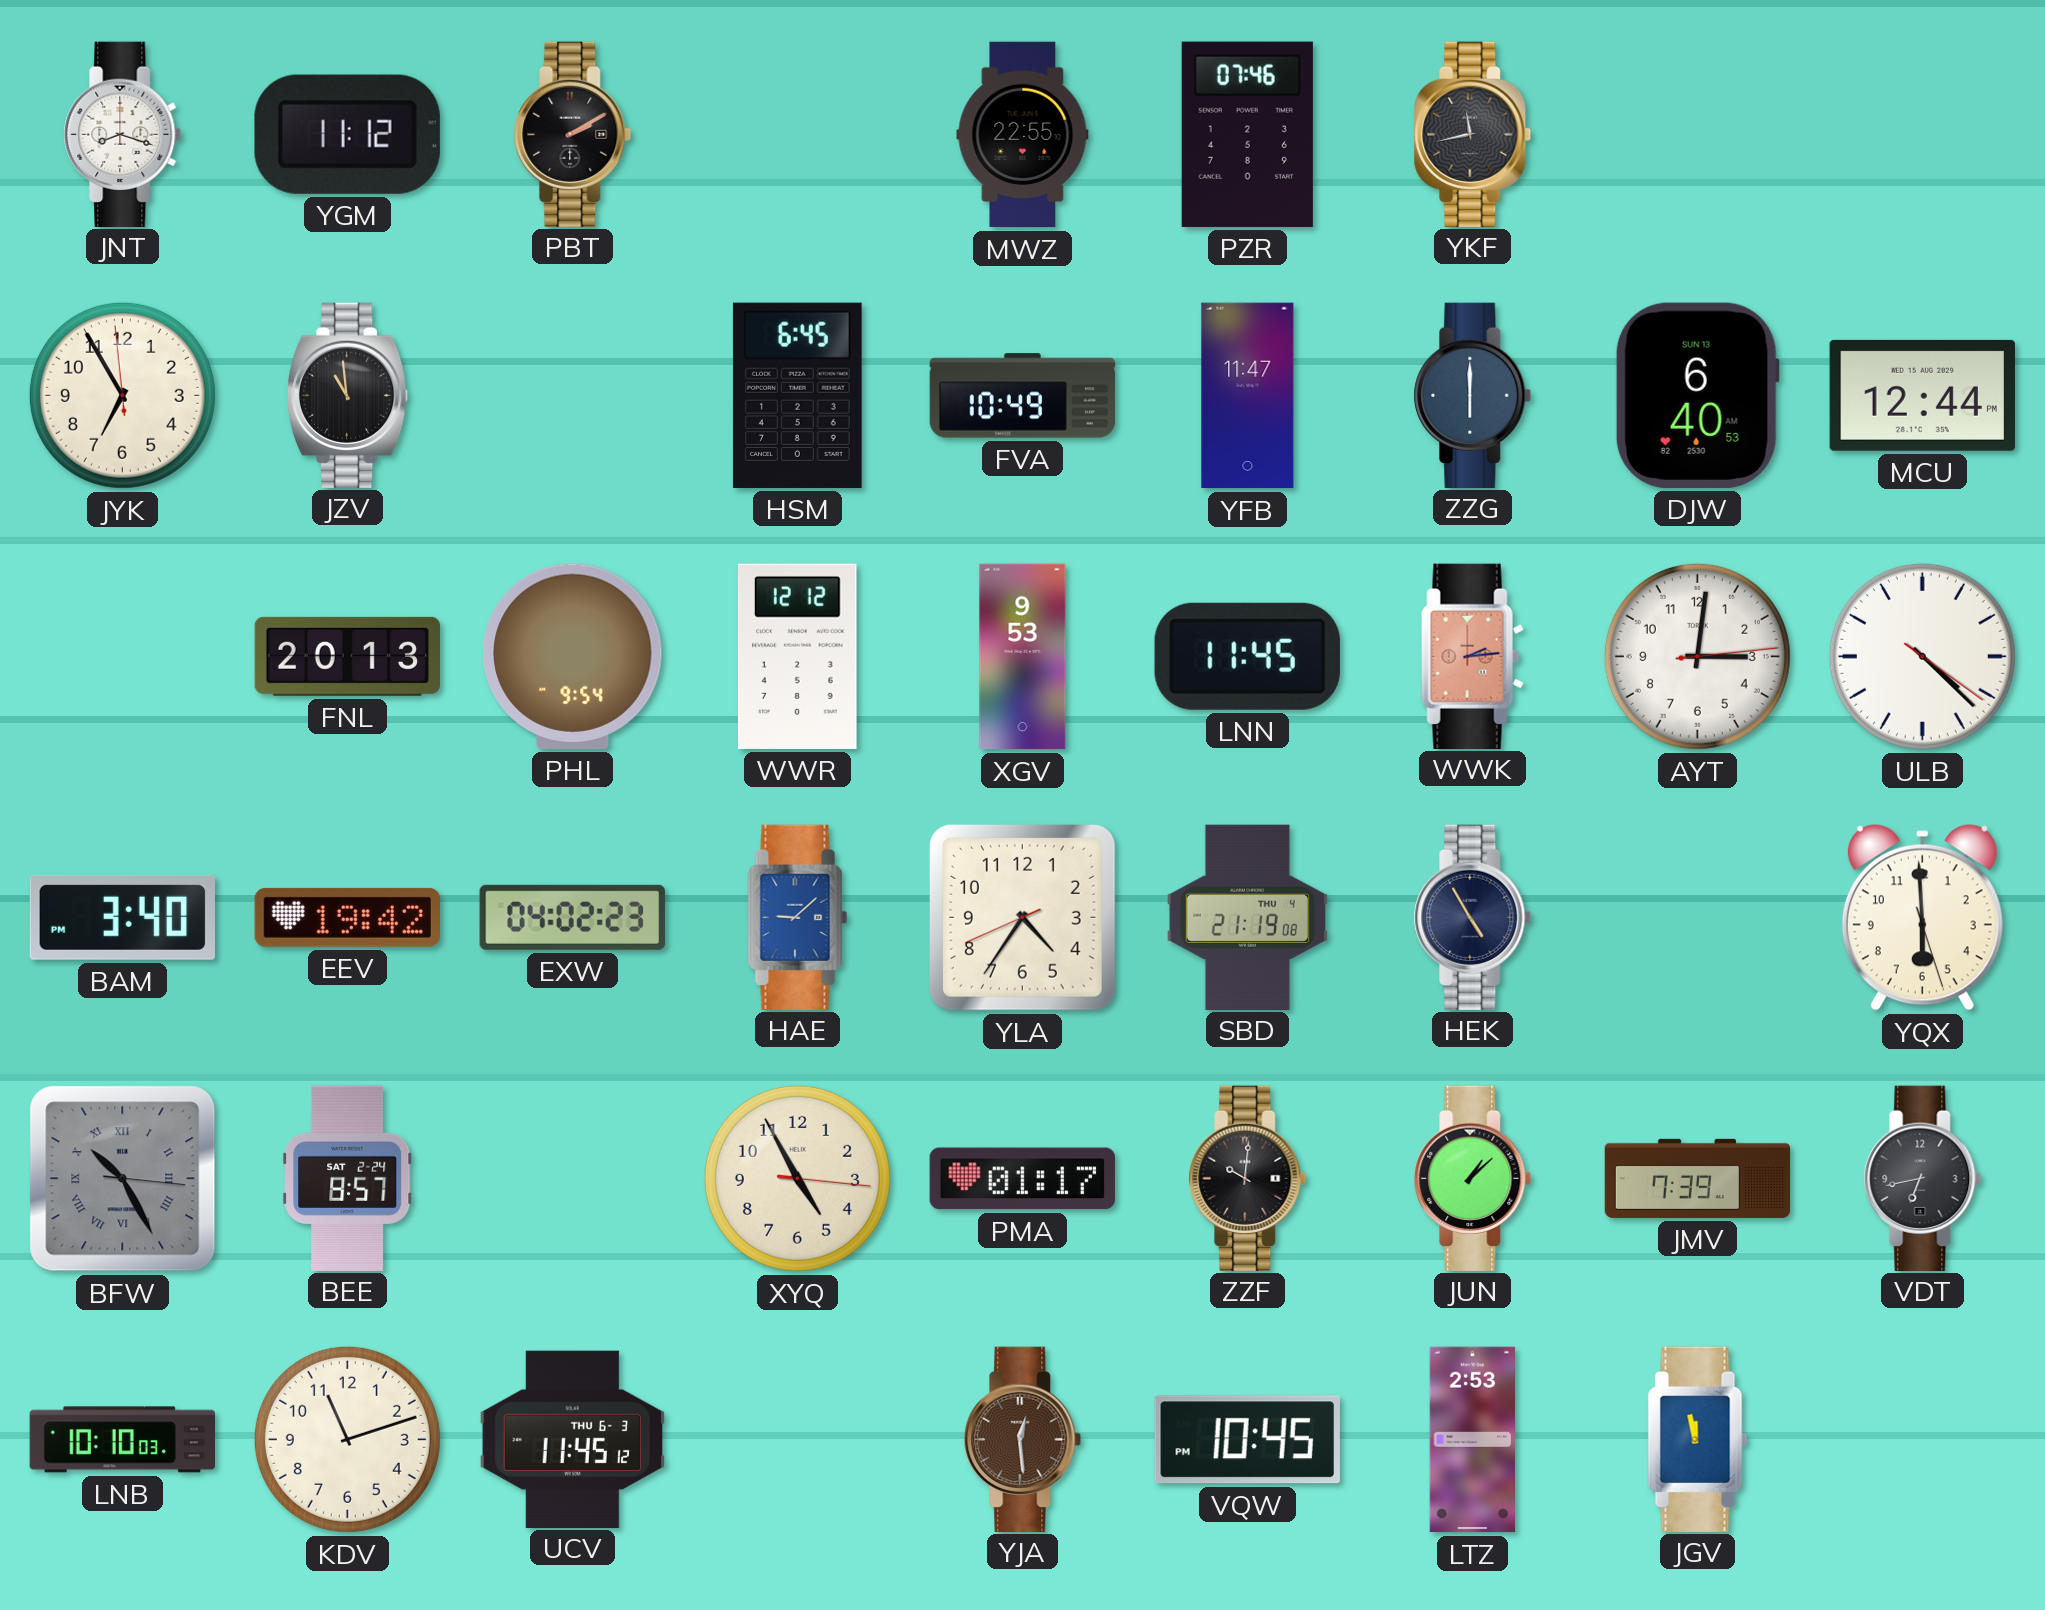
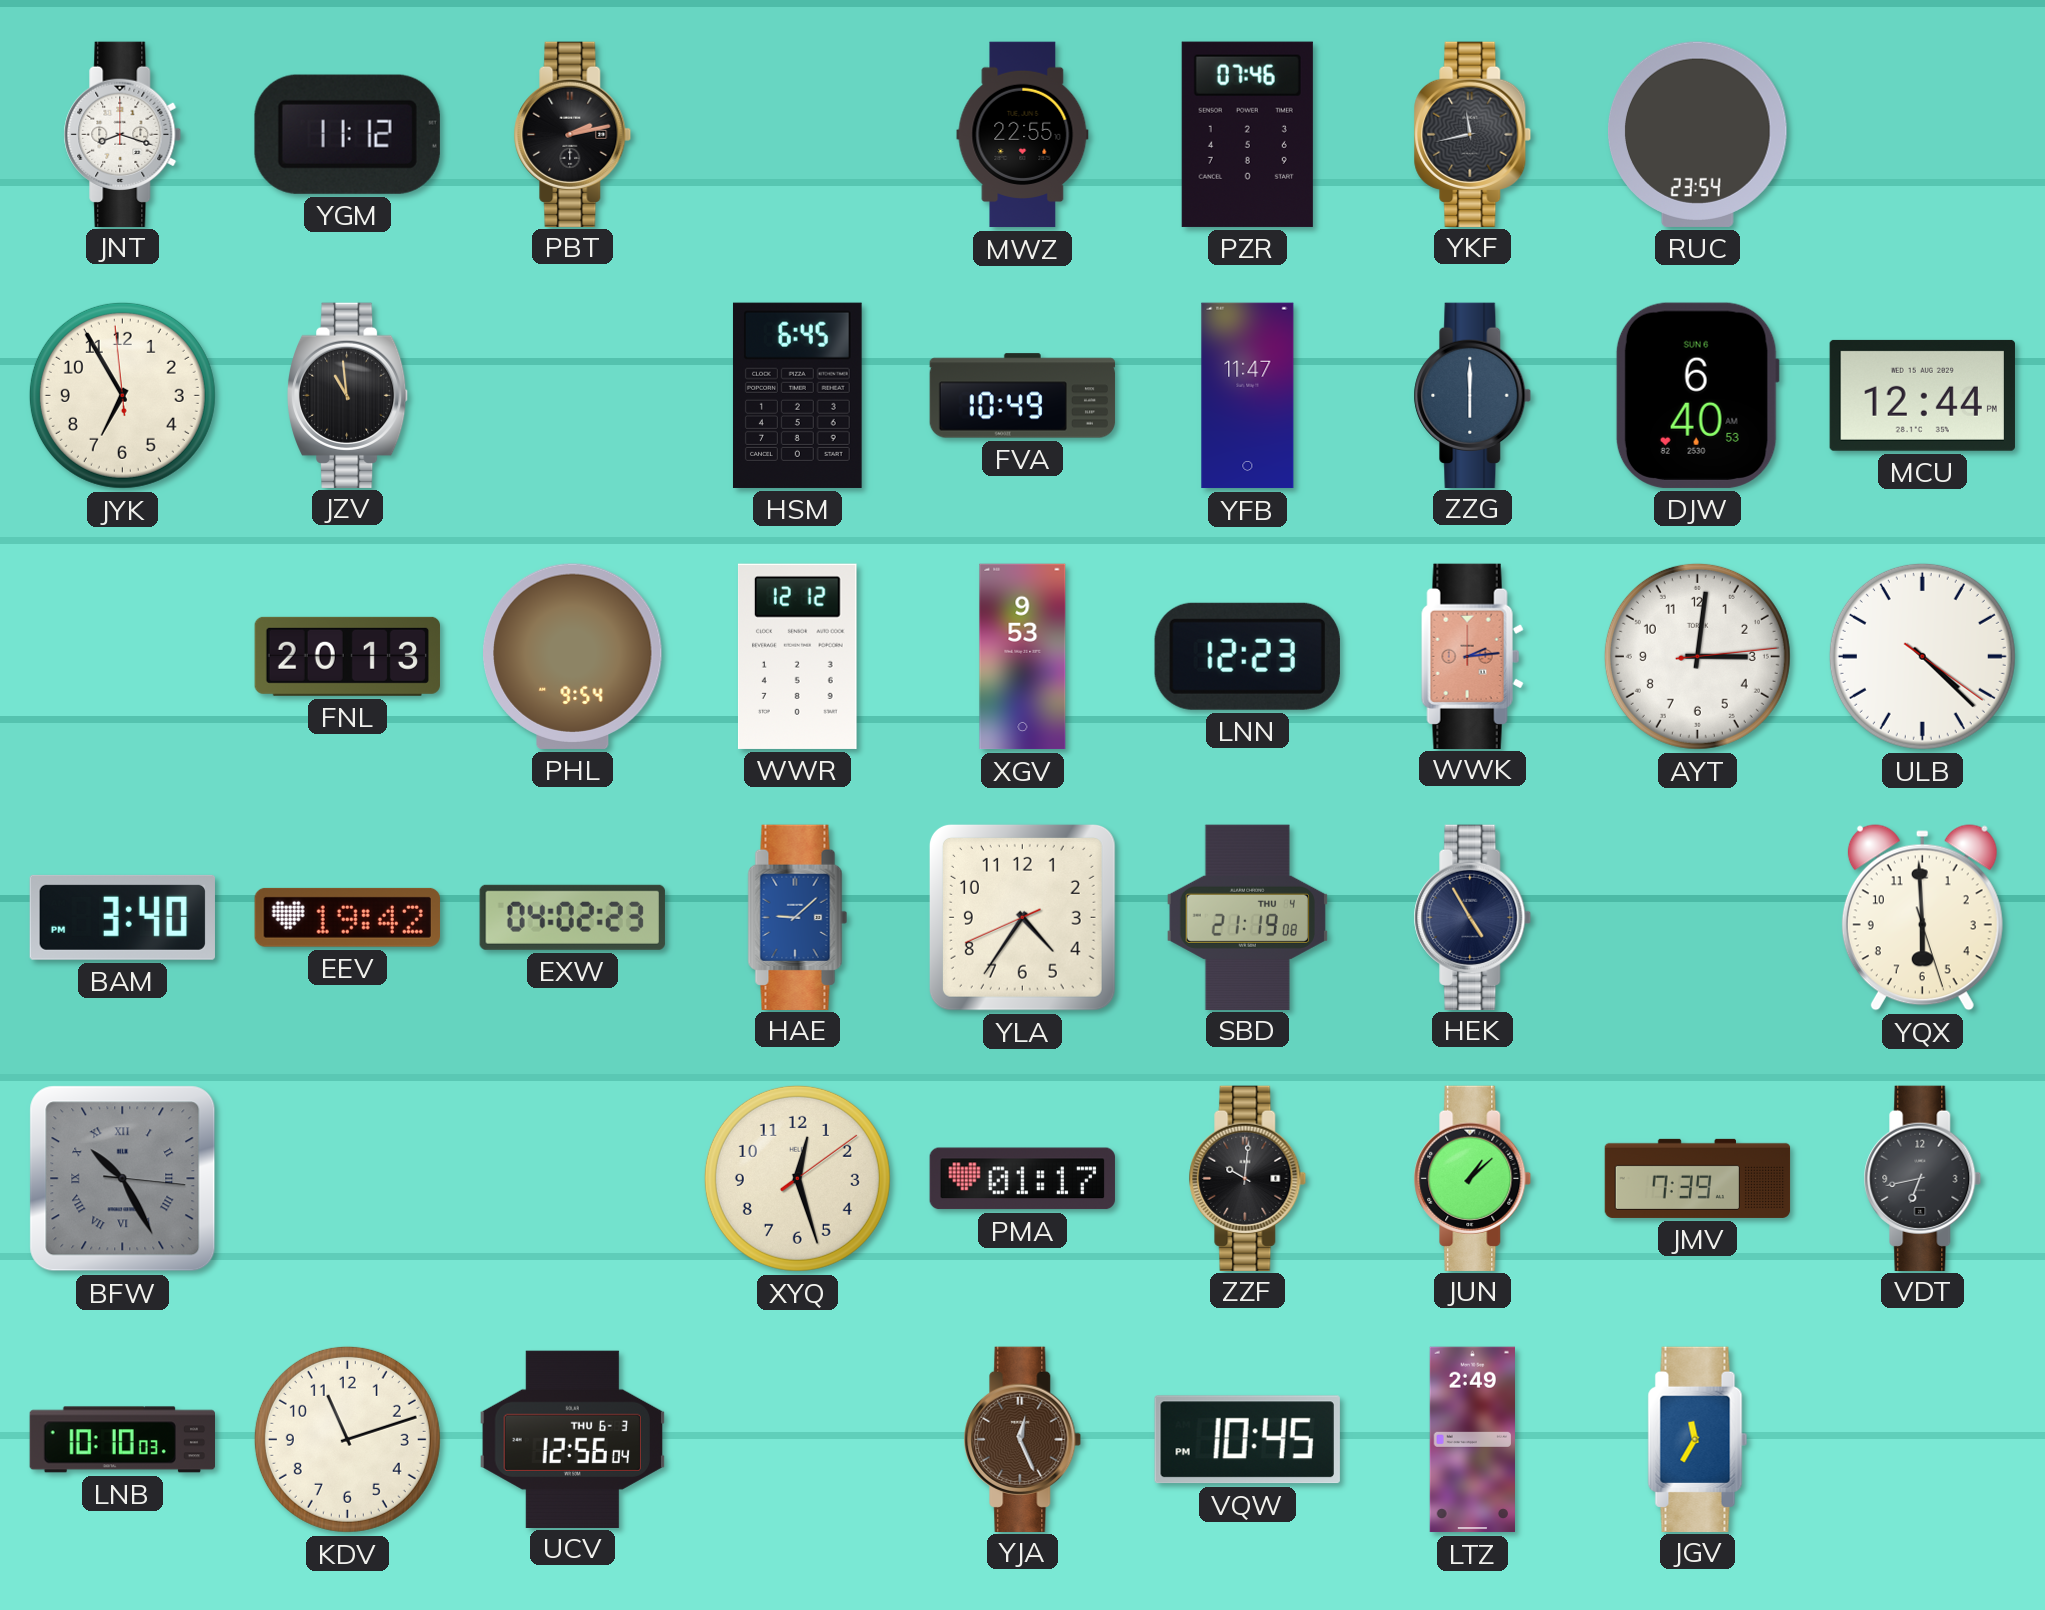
PBT: 2:10 -> 2:13
RUC: none -> 23:54
DJW date: SUN 13 -> SUN 6
LNN: 11:45 -> 12:23
BEE: 8:57 -> none
XYQ: 4:55 -> 12:27
UCV: 11:45 -> 12:56
YJA: 12:29 -> 12:26
LTZ: 2:53 -> 2:49
JGV: 11:58 -> 11:35
